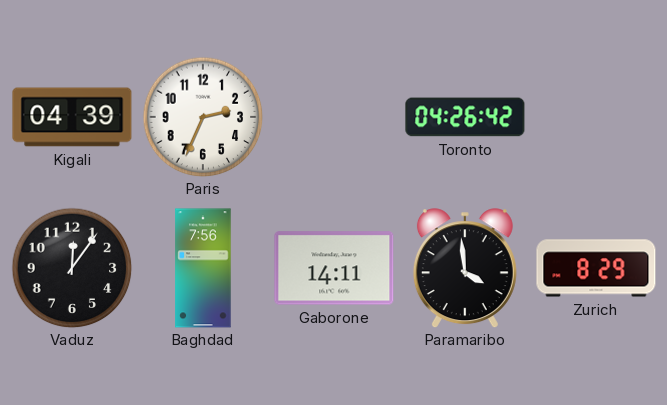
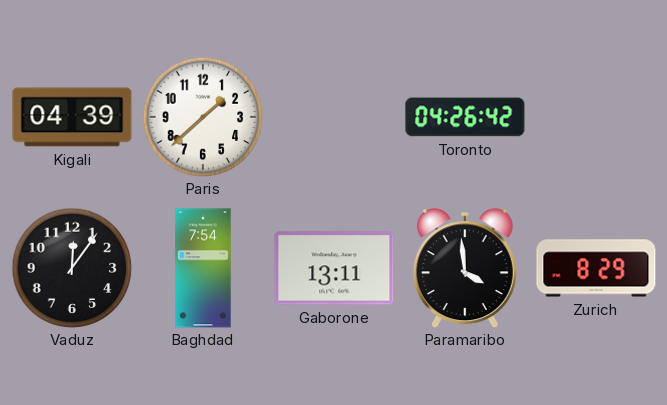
Paris: 2:34 -> 1:38
Baghdad: 7:56 -> 7:54
Gaborone: 14:11 -> 13:11
